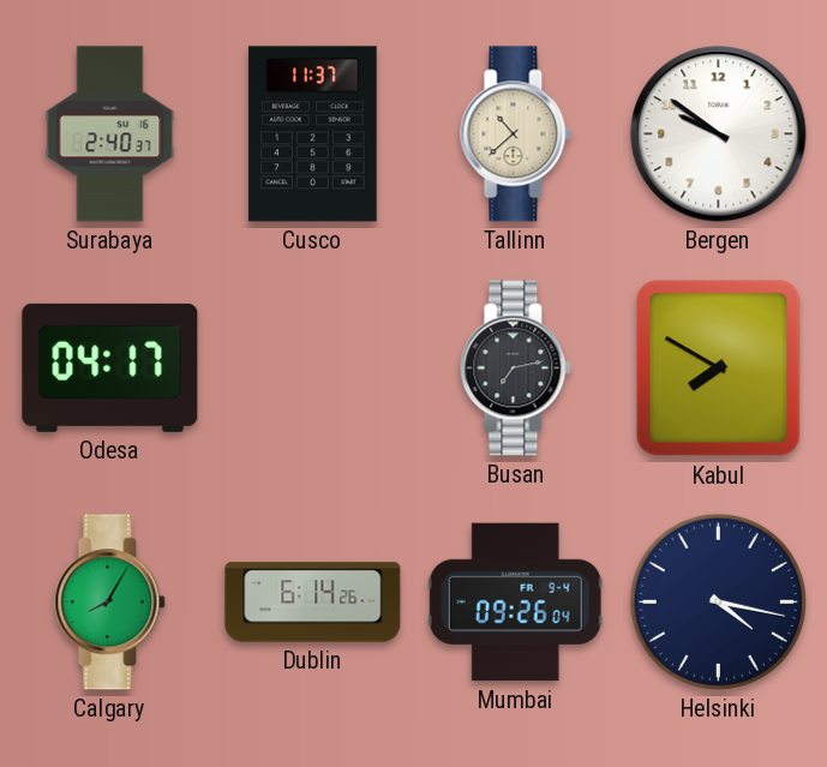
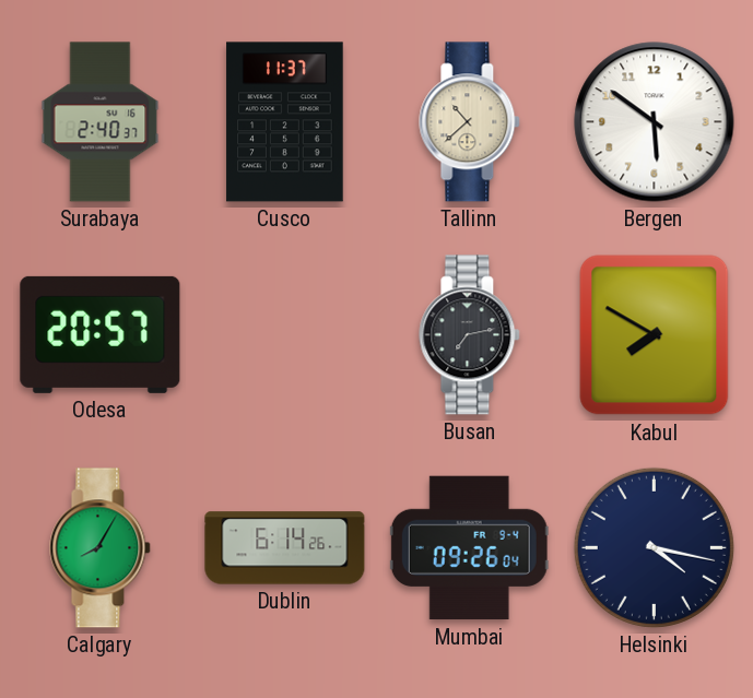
Bergen: 9:51 -> 5:51
Odesa: 04:17 -> 20:57
